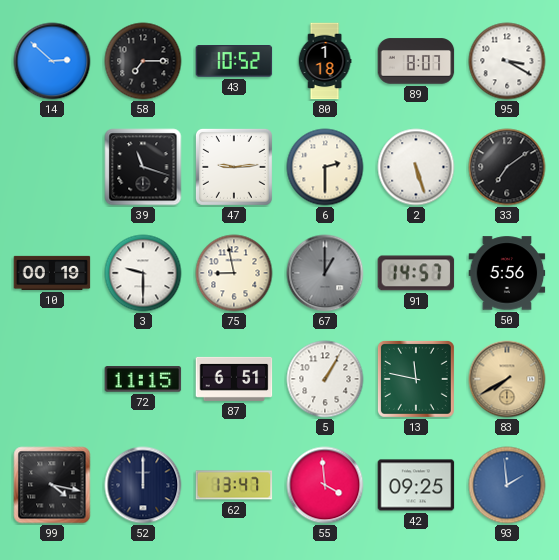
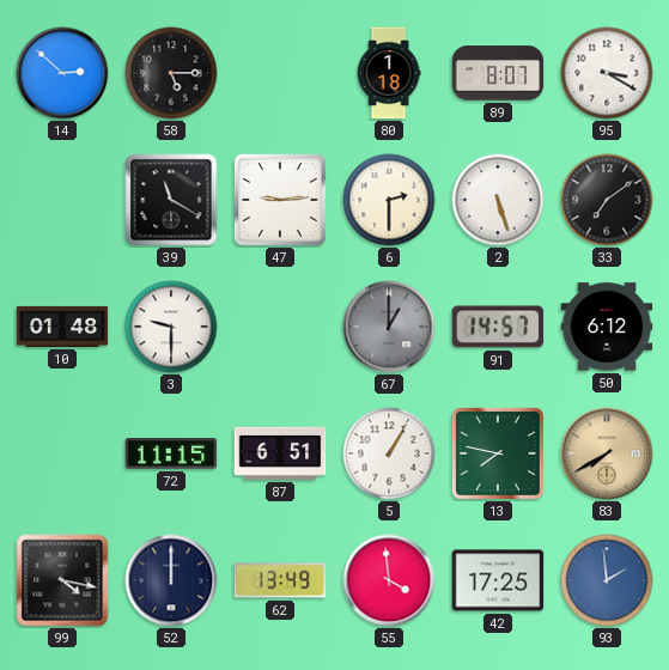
58: 7:15 -> 5:15
43: 10:52 -> none
39: 11:18 -> 11:20
10: 00:19 -> 01:48
75: 8:58 -> none
50: 5:56 -> 6:12
13: 11:47 -> 7:47
62: 13:47 -> 13:49
42: 09:25 -> 17:25
